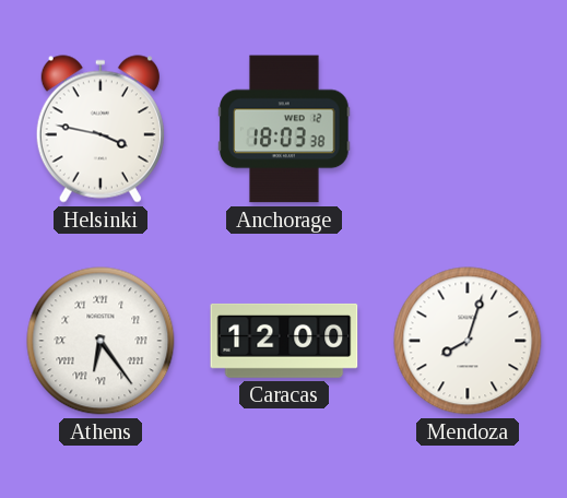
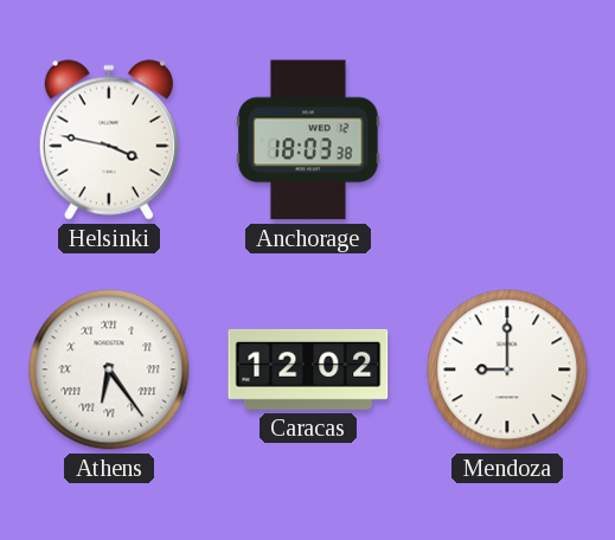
Caracas: 12:00 -> 12:02
Mendoza: 8:03 -> 9:00
